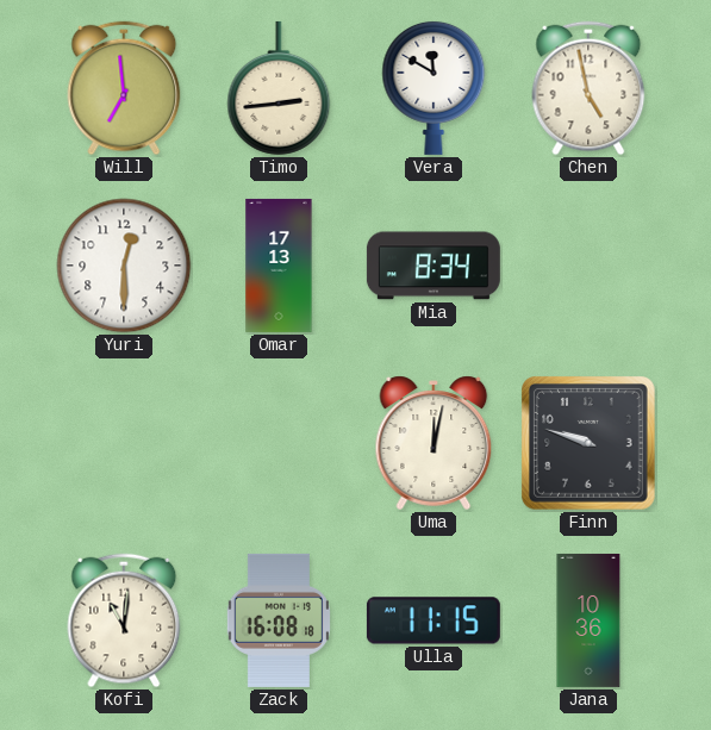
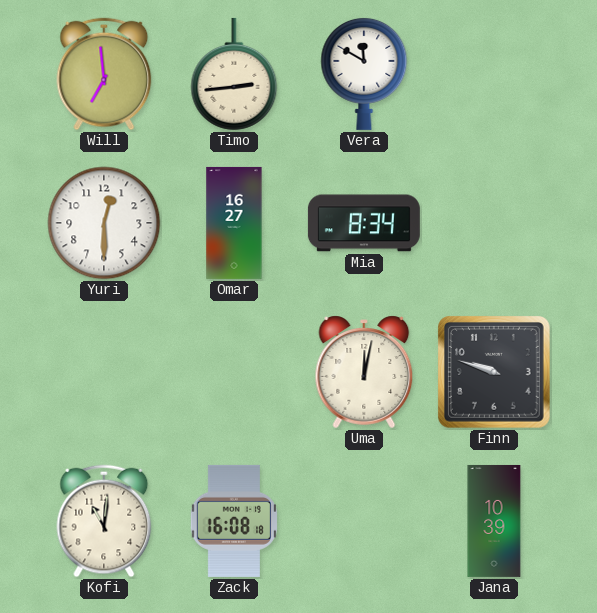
Chen: 4:58 -> none
Omar: 17:13 -> 16:27
Ulla: 11:15 -> none
Jana: 10:36 -> 10:39
